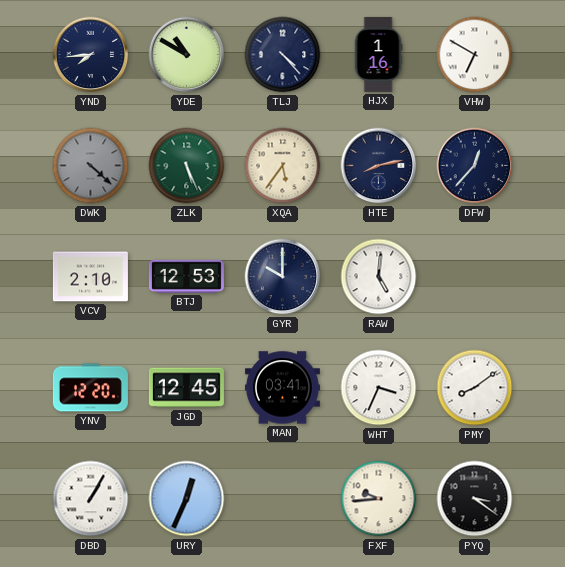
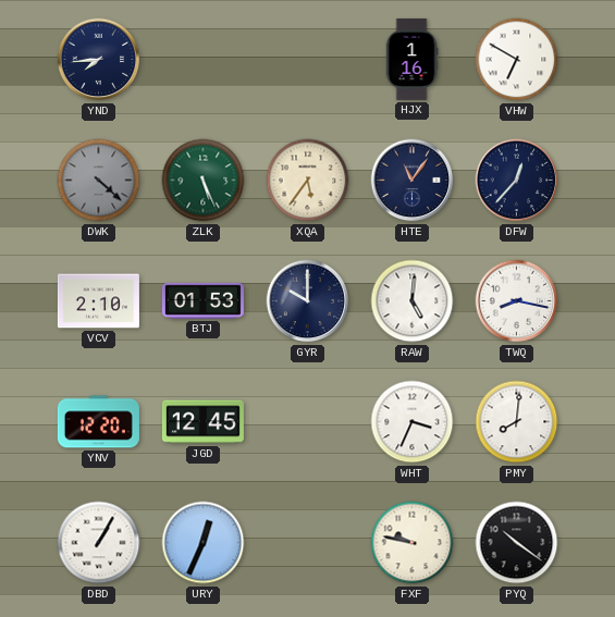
YDE: 10:50 -> none
TLJ: 4:23 -> none
HTE: 8:13 -> 11:06
BTJ: 12:53 -> 01:53
TWQ: none -> 8:17
MAN: 03:41 -> none
PMY: 8:09 -> 8:01
FXF: 9:44 -> 9:47
PYQ: 3:21 -> 10:21
